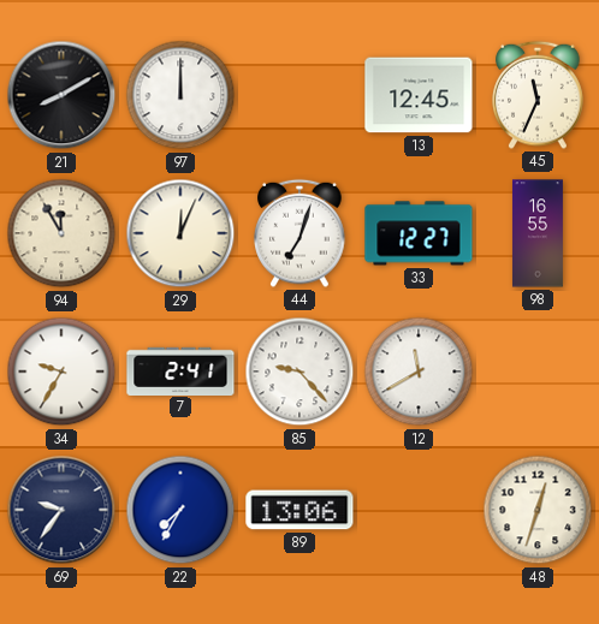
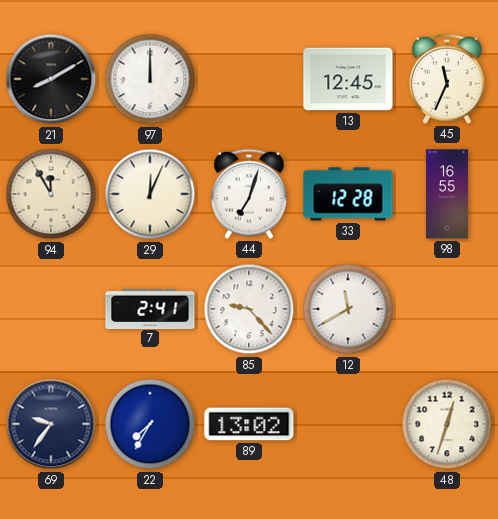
33: 12:27 -> 12:28
34: 9:35 -> none
89: 13:06 -> 13:02
